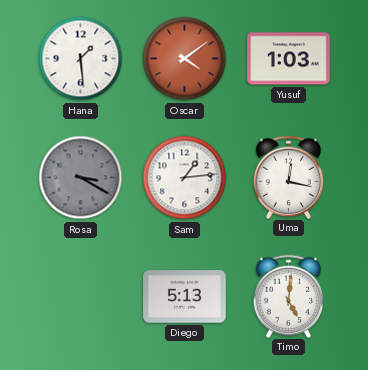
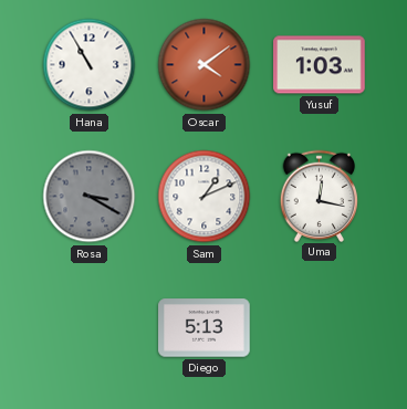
Hana: 1:29 -> 10:55
Sam: 1:14 -> 1:11
Timo: 5:01 -> none
